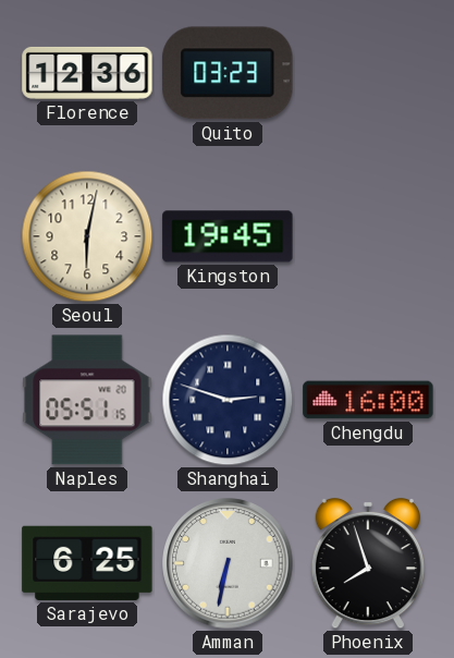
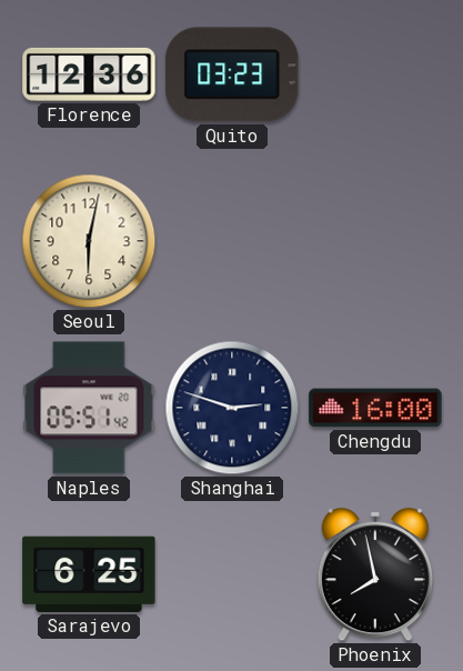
Kingston: 19:45 -> none
Naples: 05:51:15 -> 05:51:42
Amman: 6:32 -> none
Phoenix: 7:57 -> 7:58
